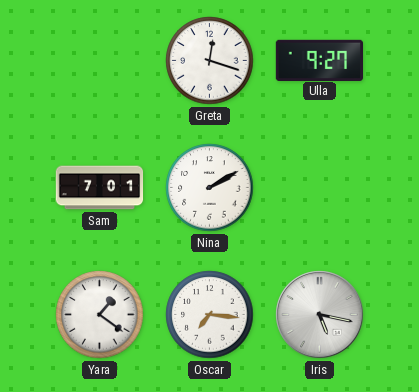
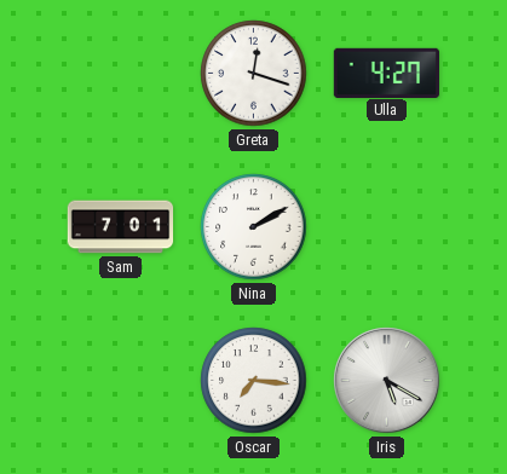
Ulla: 9:27 -> 4:27
Yara: 1:21 -> none
Iris: 5:17 -> 5:20
